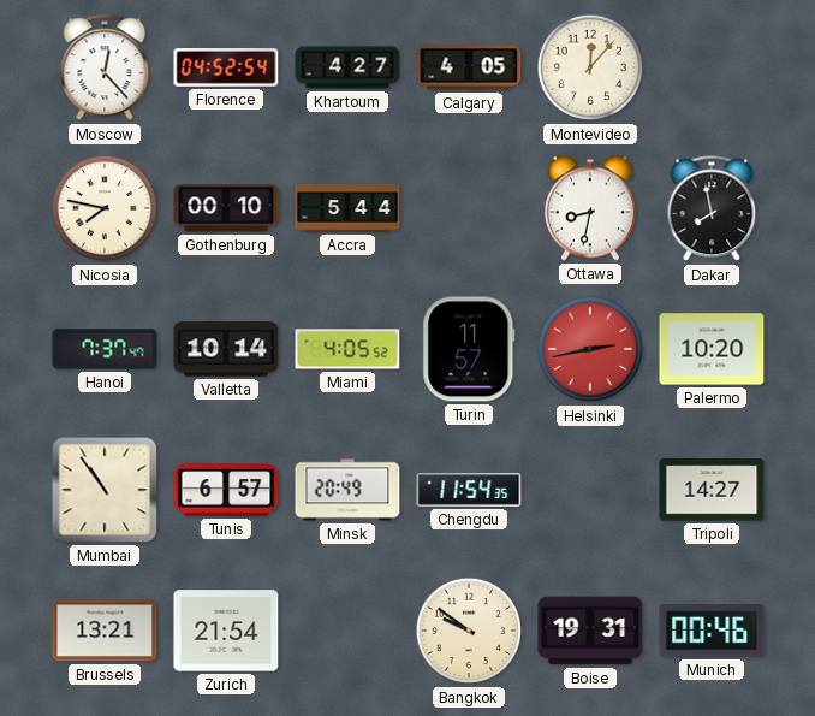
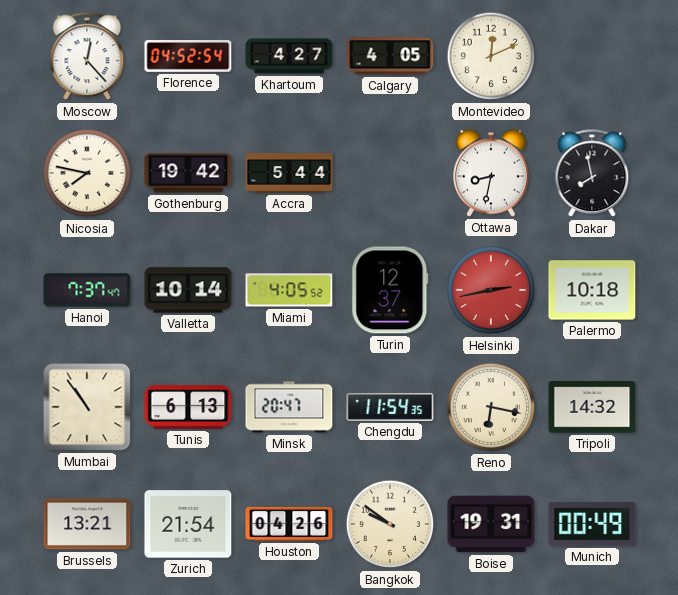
Montevideo: 12:07 -> 12:11
Gothenburg: 00:10 -> 19:42
Turin: 11:57 -> 12:37
Palermo: 10:20 -> 10:18
Tunis: 6:57 -> 6:13
Minsk: 20:49 -> 20:47
Reno: none -> 6:17
Tripoli: 14:27 -> 14:32
Houston: none -> 04:26
Munich: 00:46 -> 00:49
